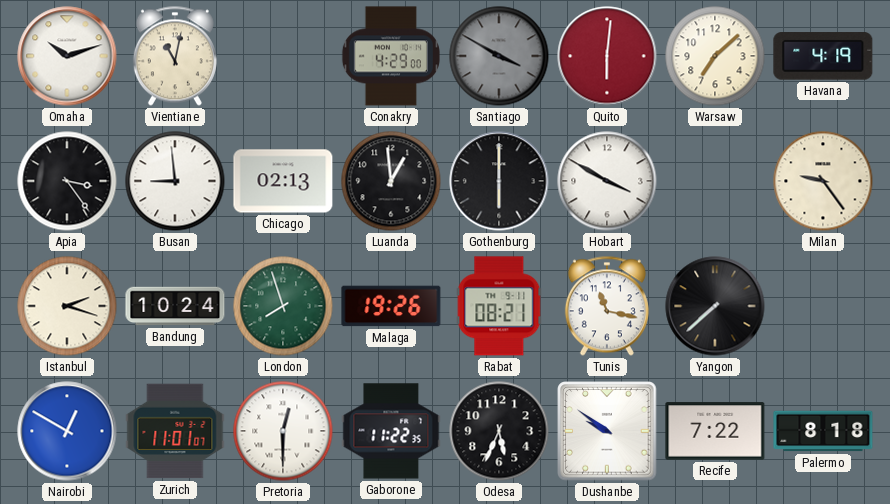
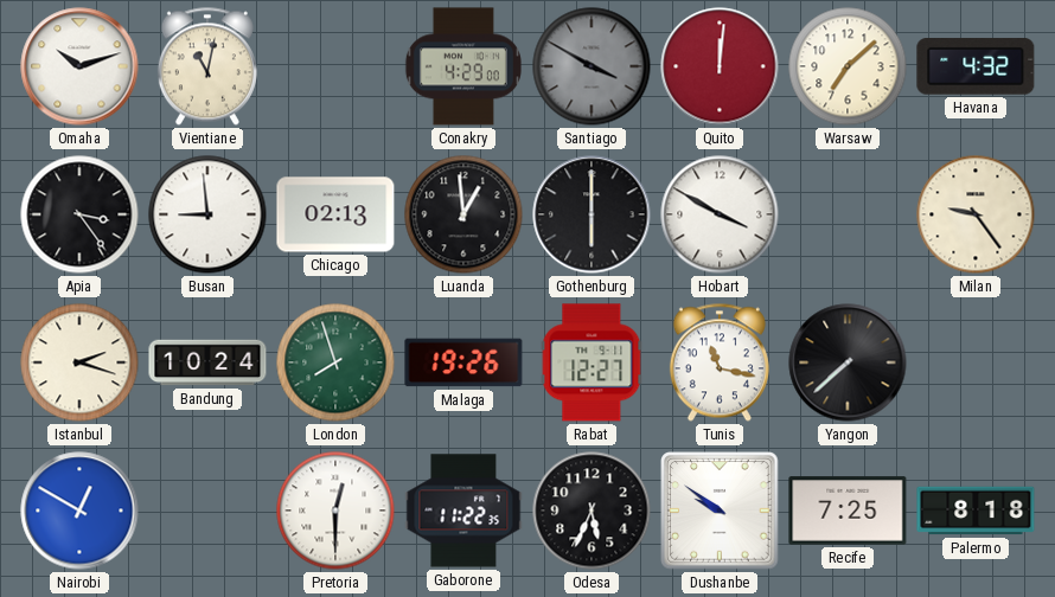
Quito: 6:01 -> 12:01
Havana: 4:19 -> 4:32
Rabat: 08:21 -> 12:27
Zurich: 11:01 -> none
Recife: 7:22 -> 7:25
